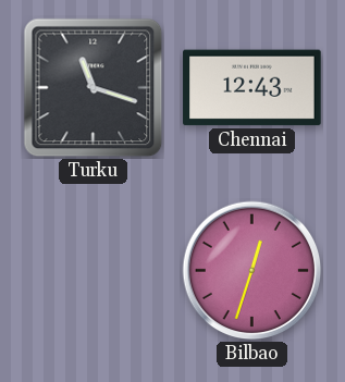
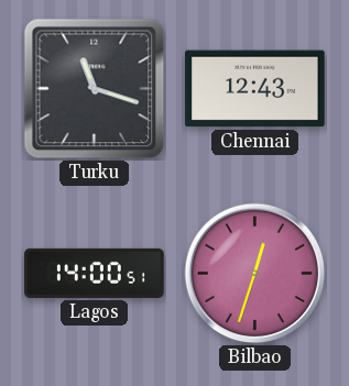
Lagos: none -> 14:00
